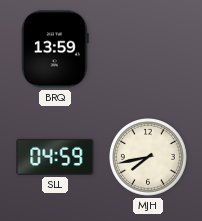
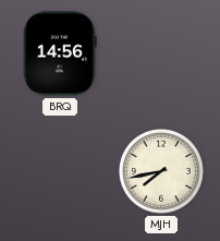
BRQ: 13:59 -> 14:56
SLL: 04:59 -> none
